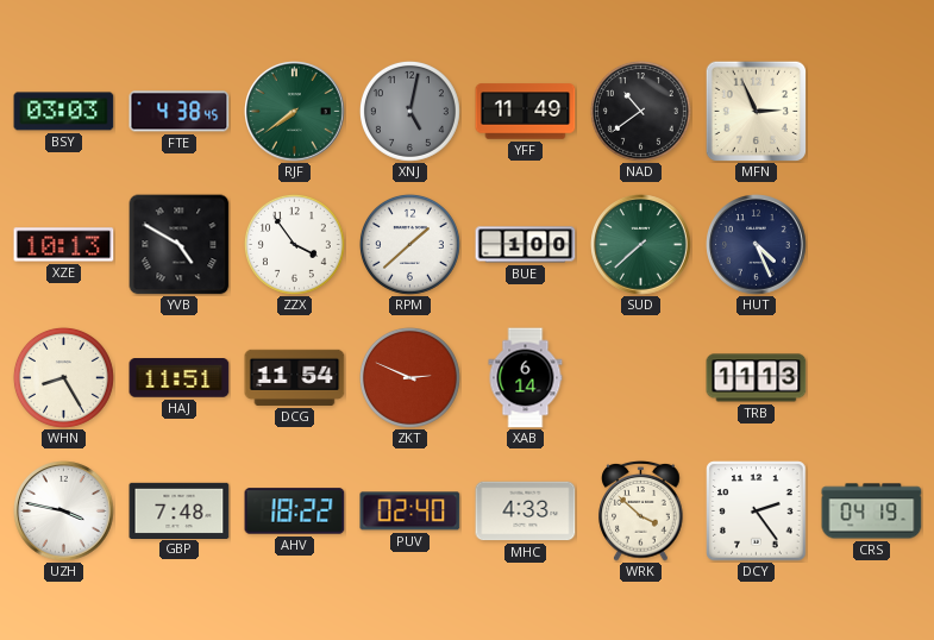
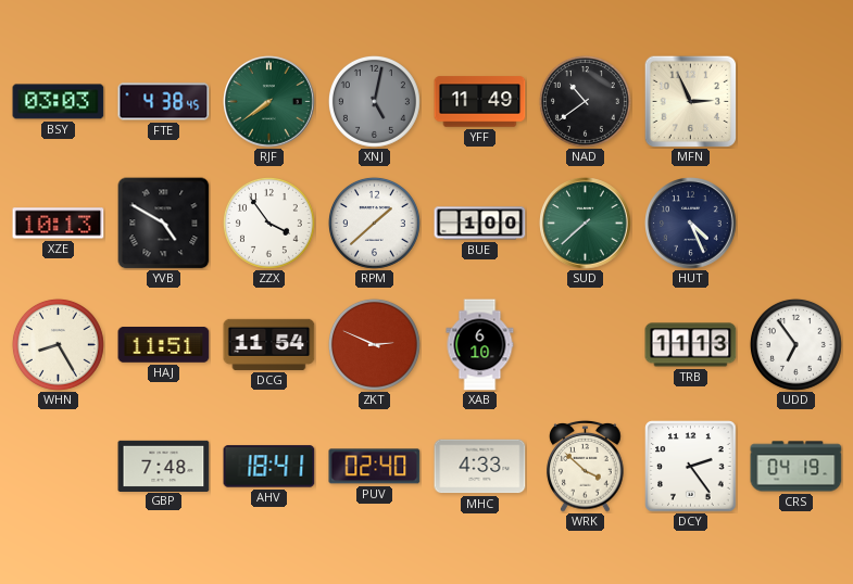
XAB: 6:14 -> 6:10
UDD: none -> 6:54
UZH: 3:47 -> none
AHV: 18:22 -> 18:41
